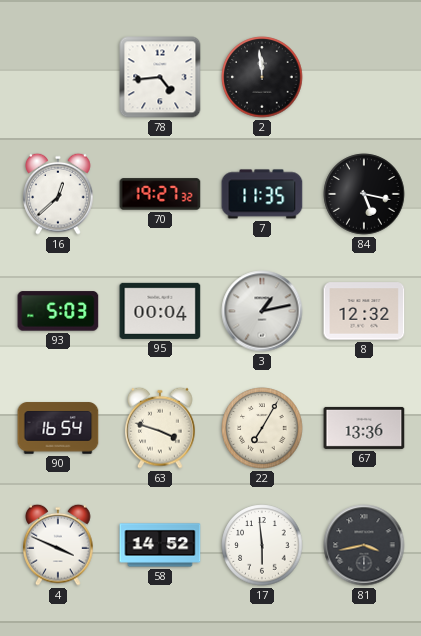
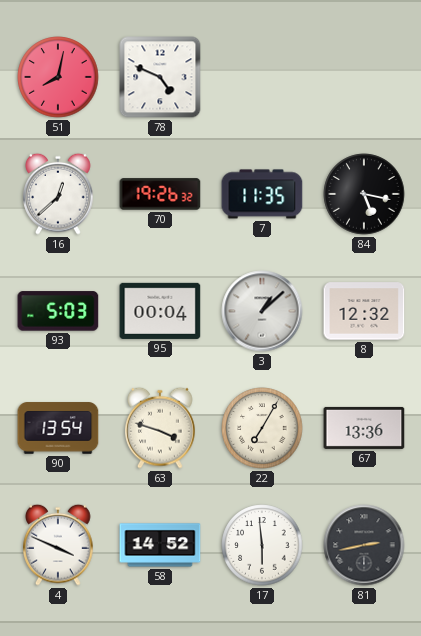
51: none -> 8:02
78: 4:44 -> 4:49
2: 11:59 -> none
70: 19:27 -> 19:26
3: 1:13 -> 1:08
90: 16:54 -> 13:54
81: 3:43 -> 2:43
